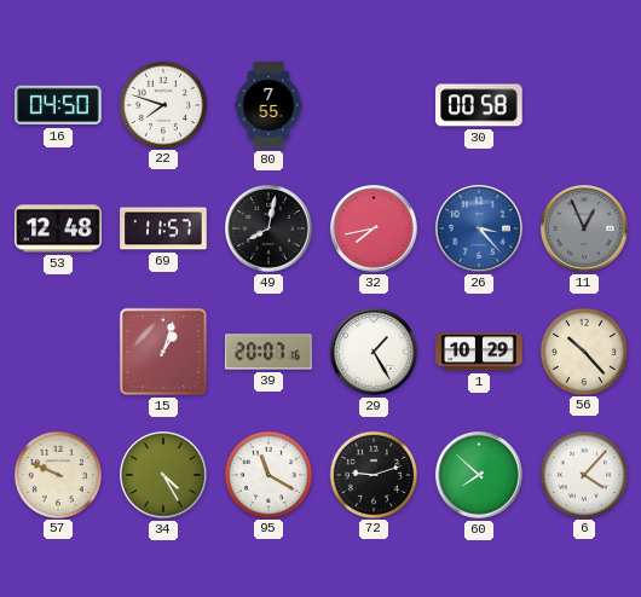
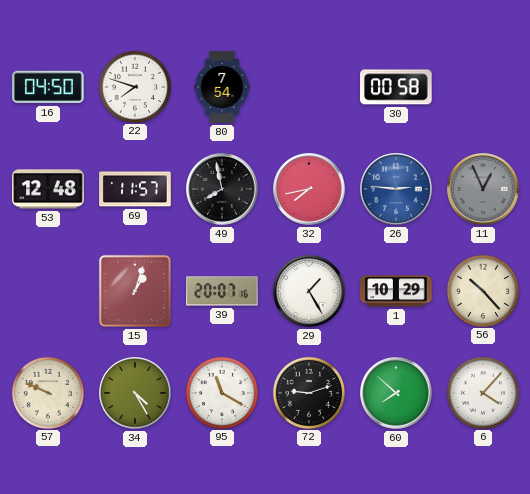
80: 7:55 -> 7:54
49: 8:02 -> 7:58
26: 3:23 -> 2:46
